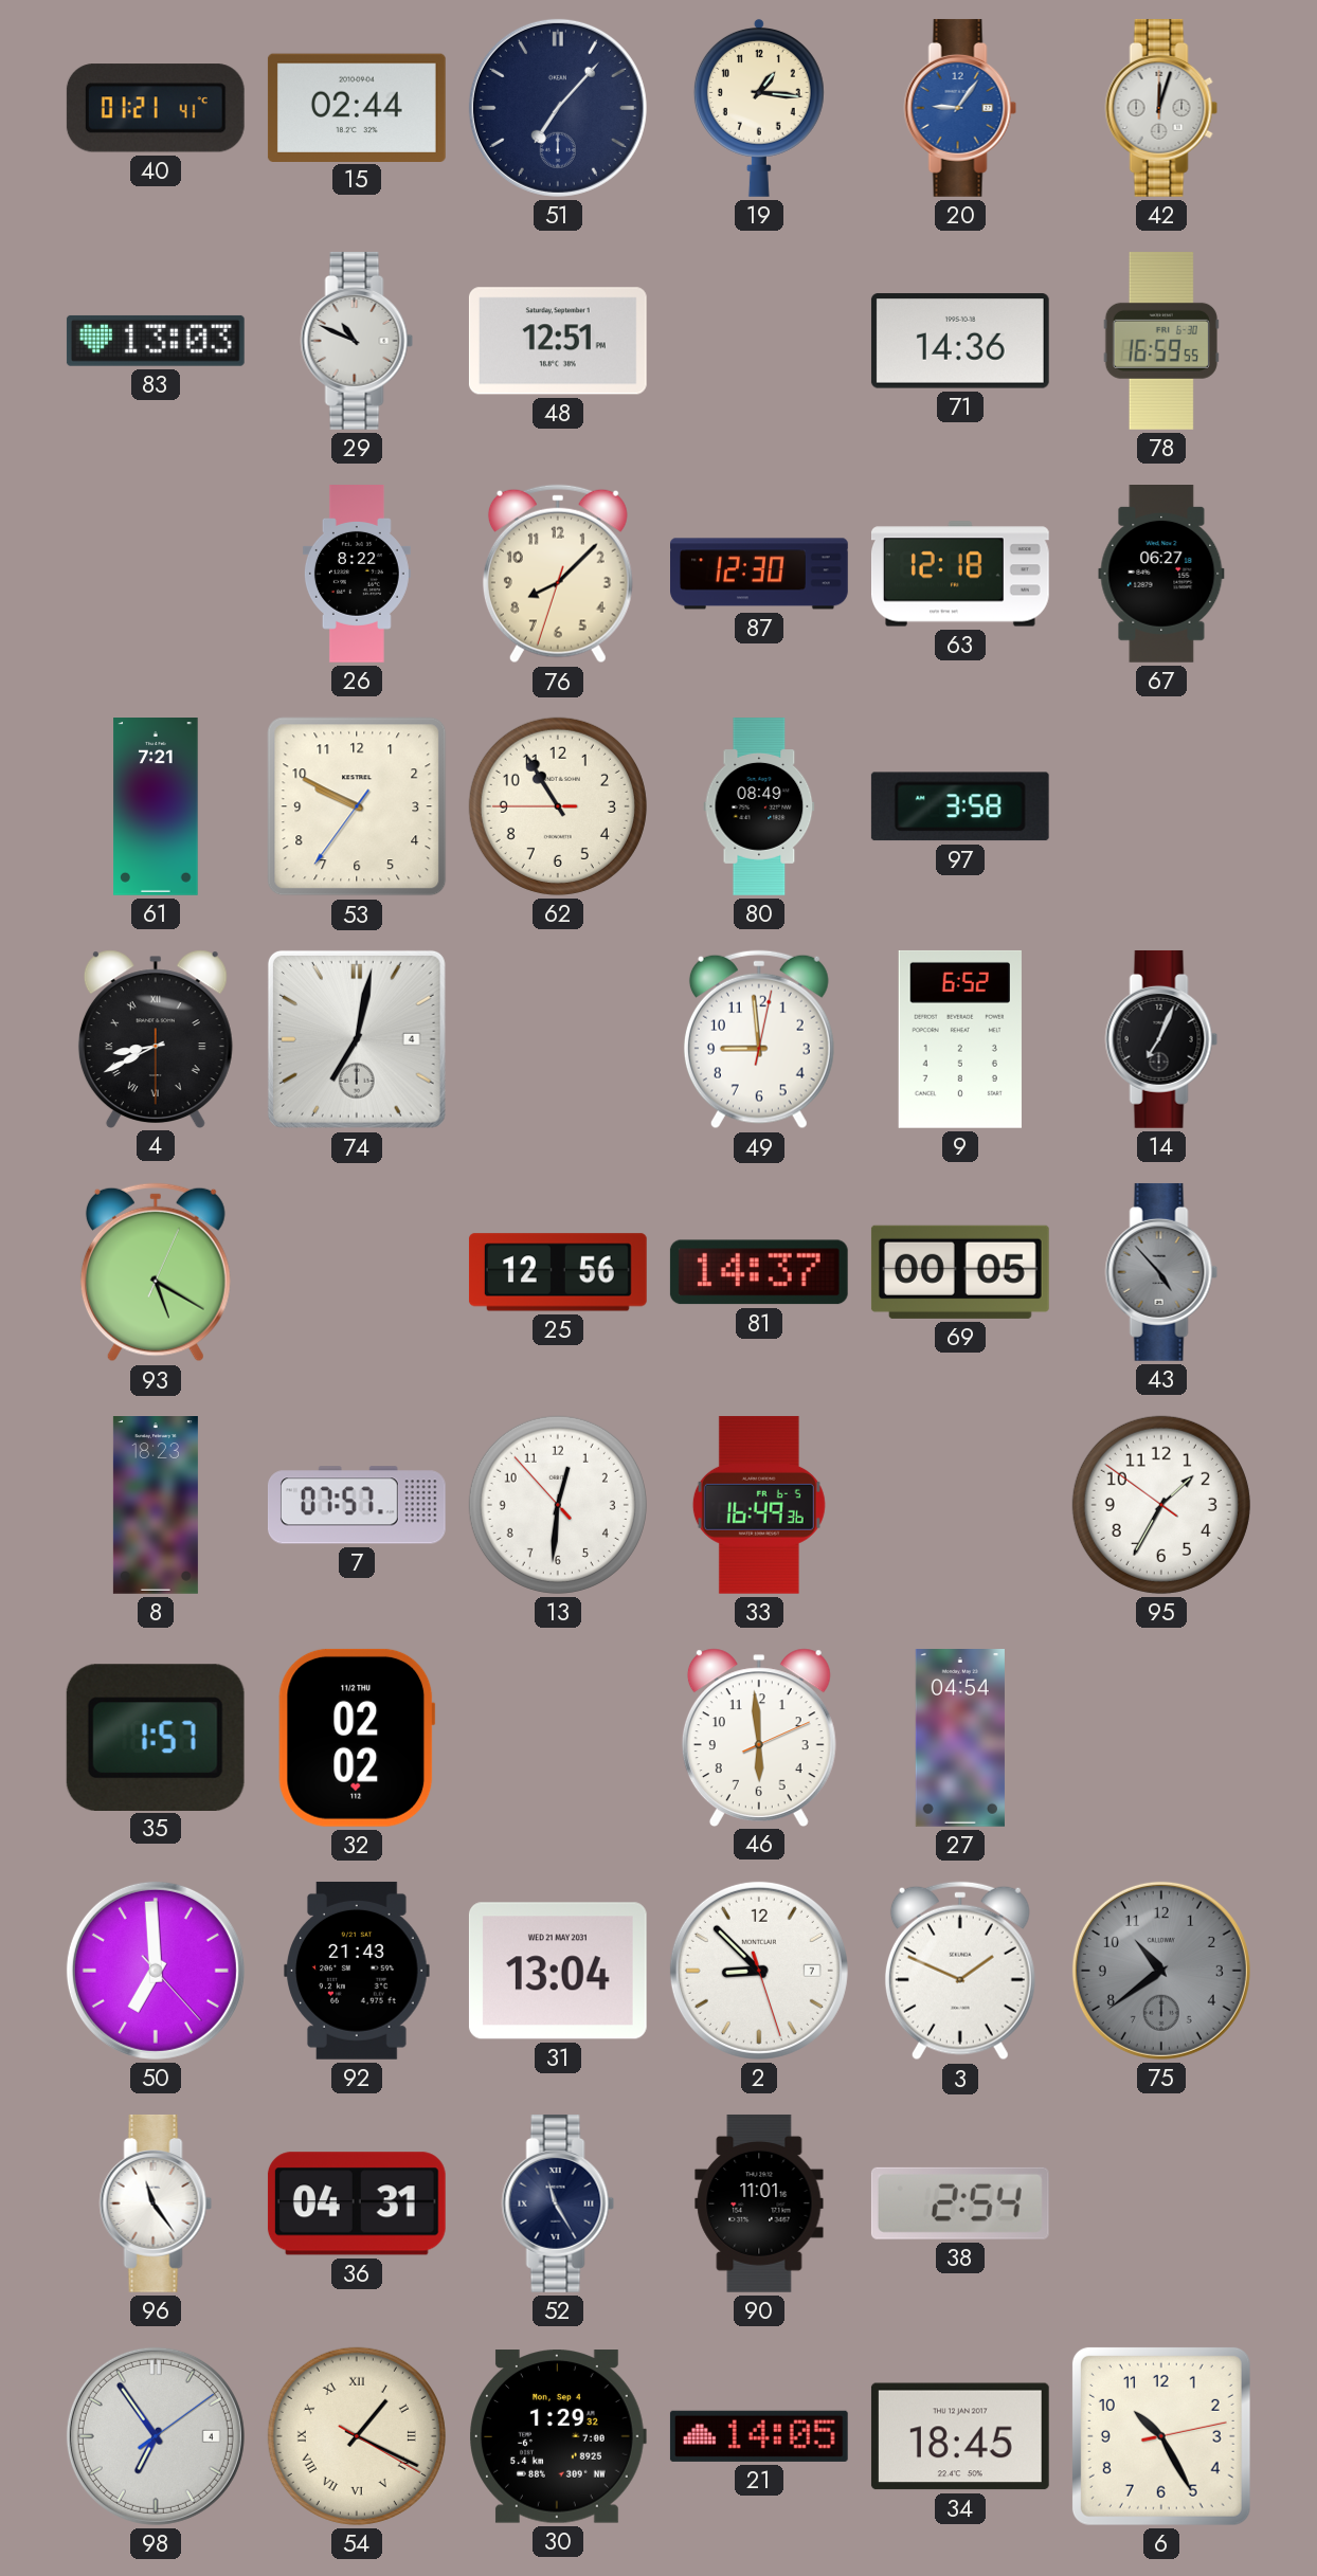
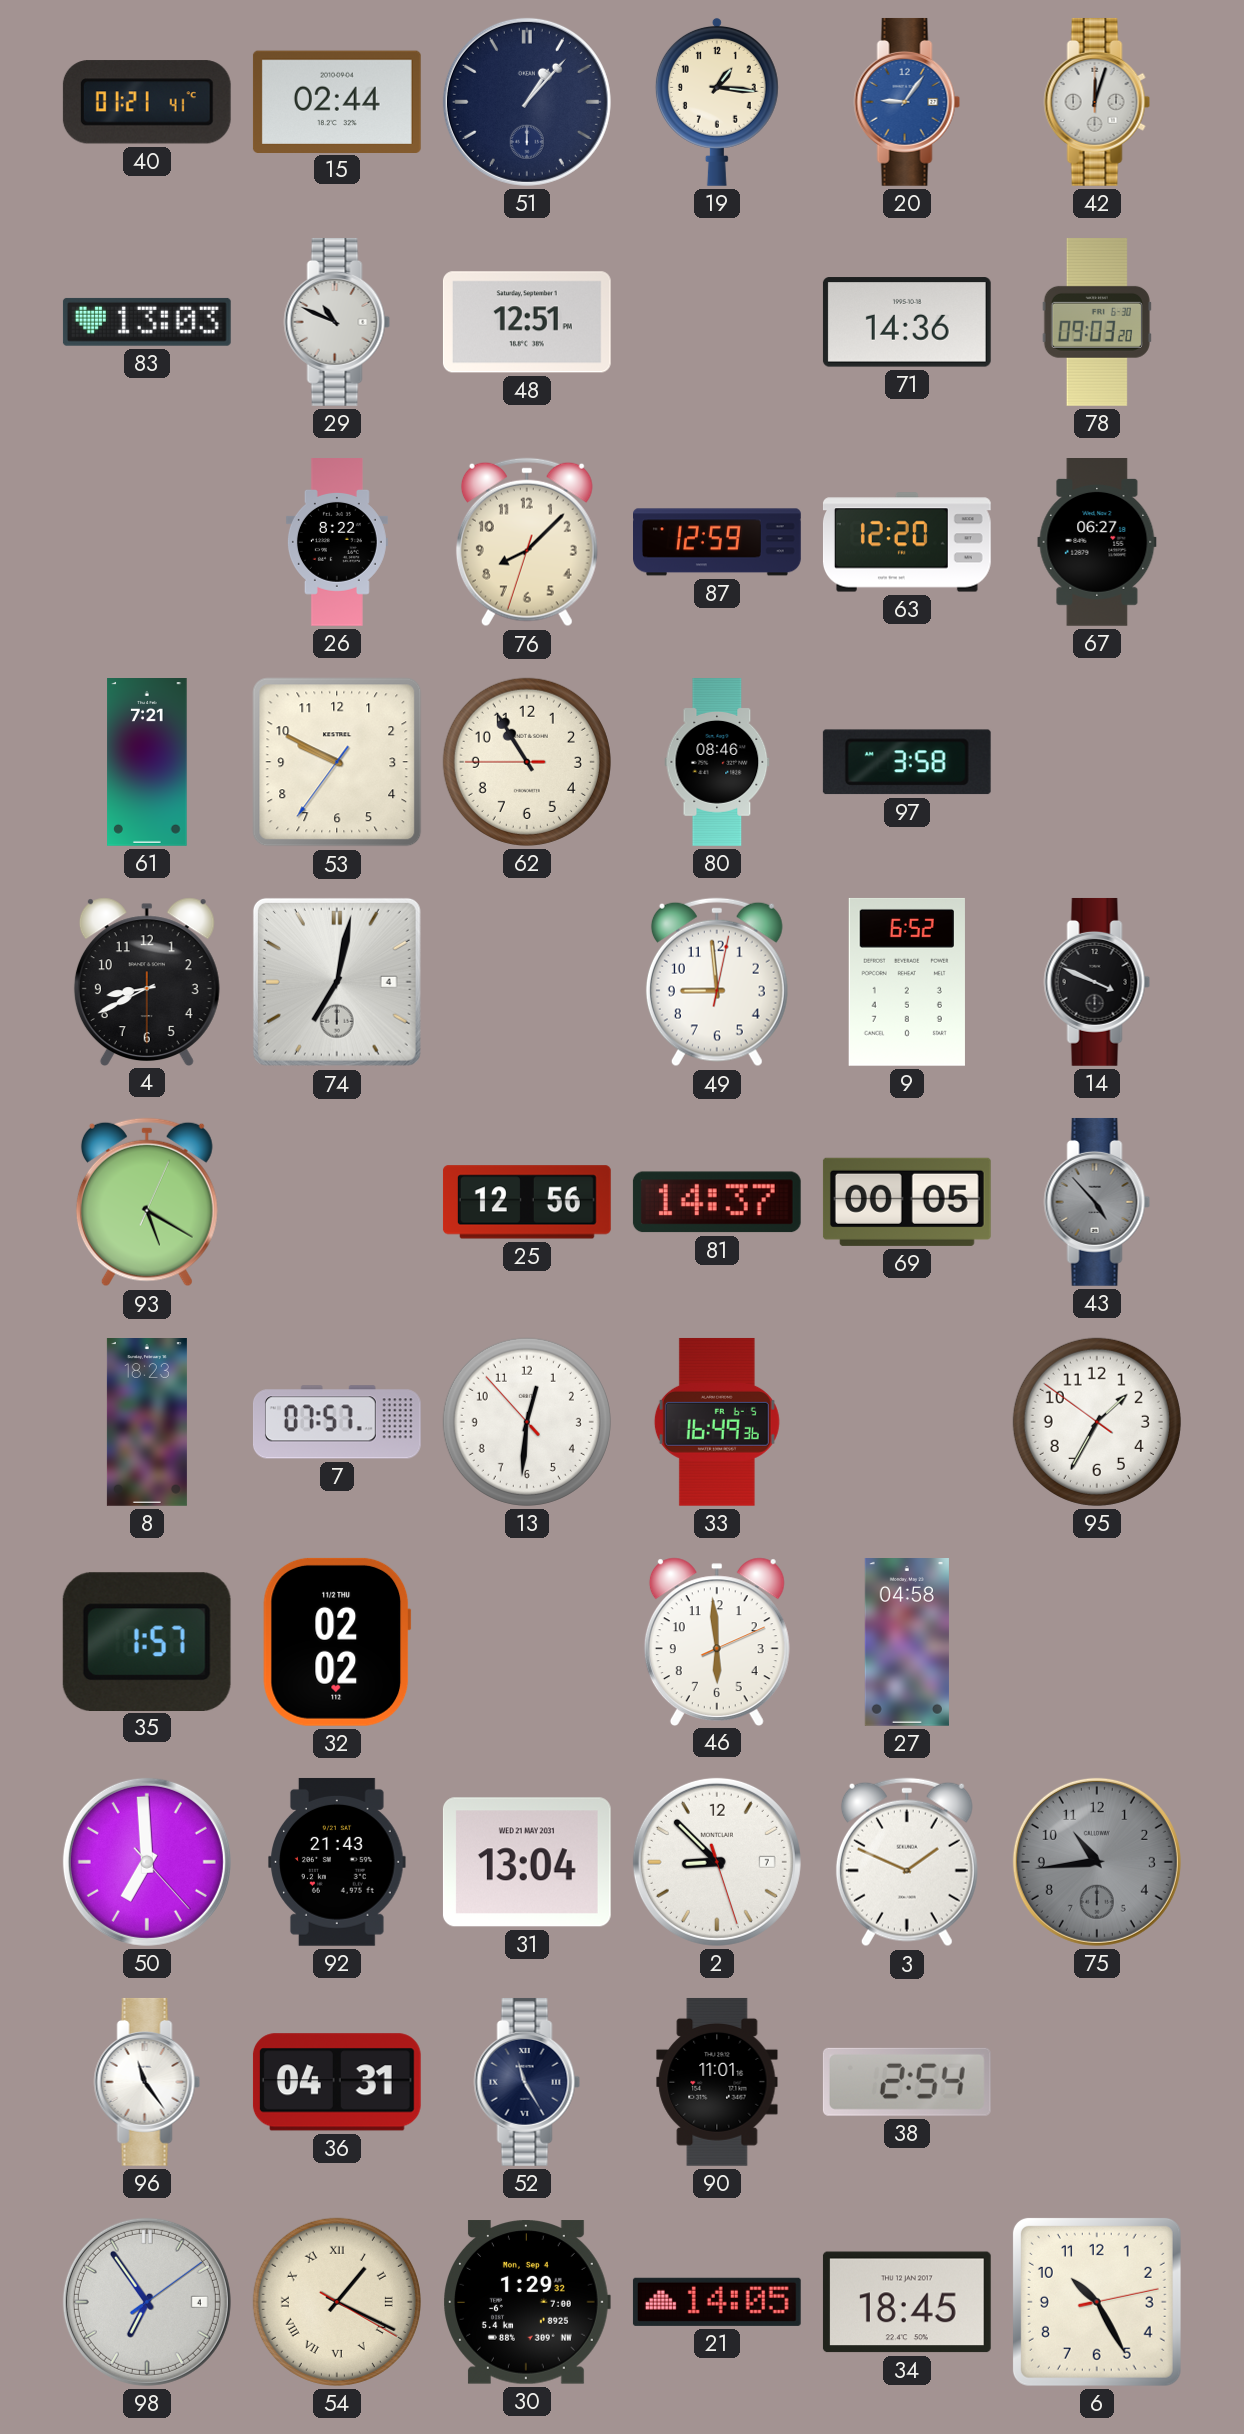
51: 7:07 -> 1:07
78: 16:59 -> 09:03
87: 12:30 -> 12:59
63: 12:18 -> 12:20
80: 08:49 -> 08:46
4 numerals: Roman -> Arabic
14: 7:04 -> 3:49
27: 04:54 -> 04:58
75: 10:39 -> 10:44
